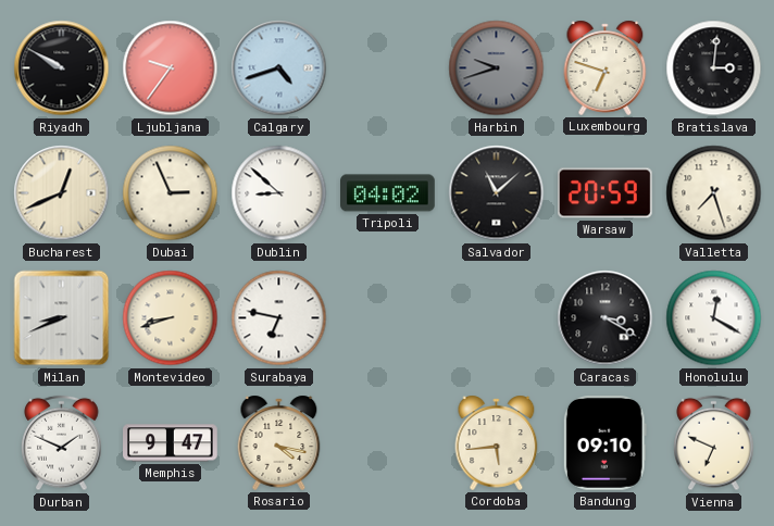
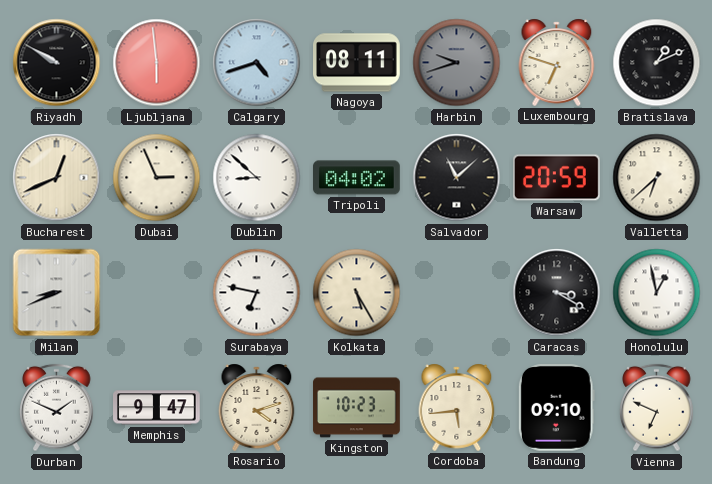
Ljubljana: 9:36 -> 5:59
Nagoya: none -> 08:11
Bratislava: 3:01 -> 1:11
Valletta: 7:27 -> 6:38
Montevideo: 8:42 -> none
Kolkata: none -> 5:25
Honolulu: 12:20 -> 12:58
Rosario: 4:17 -> 4:12
Kingston: none -> 10:23
